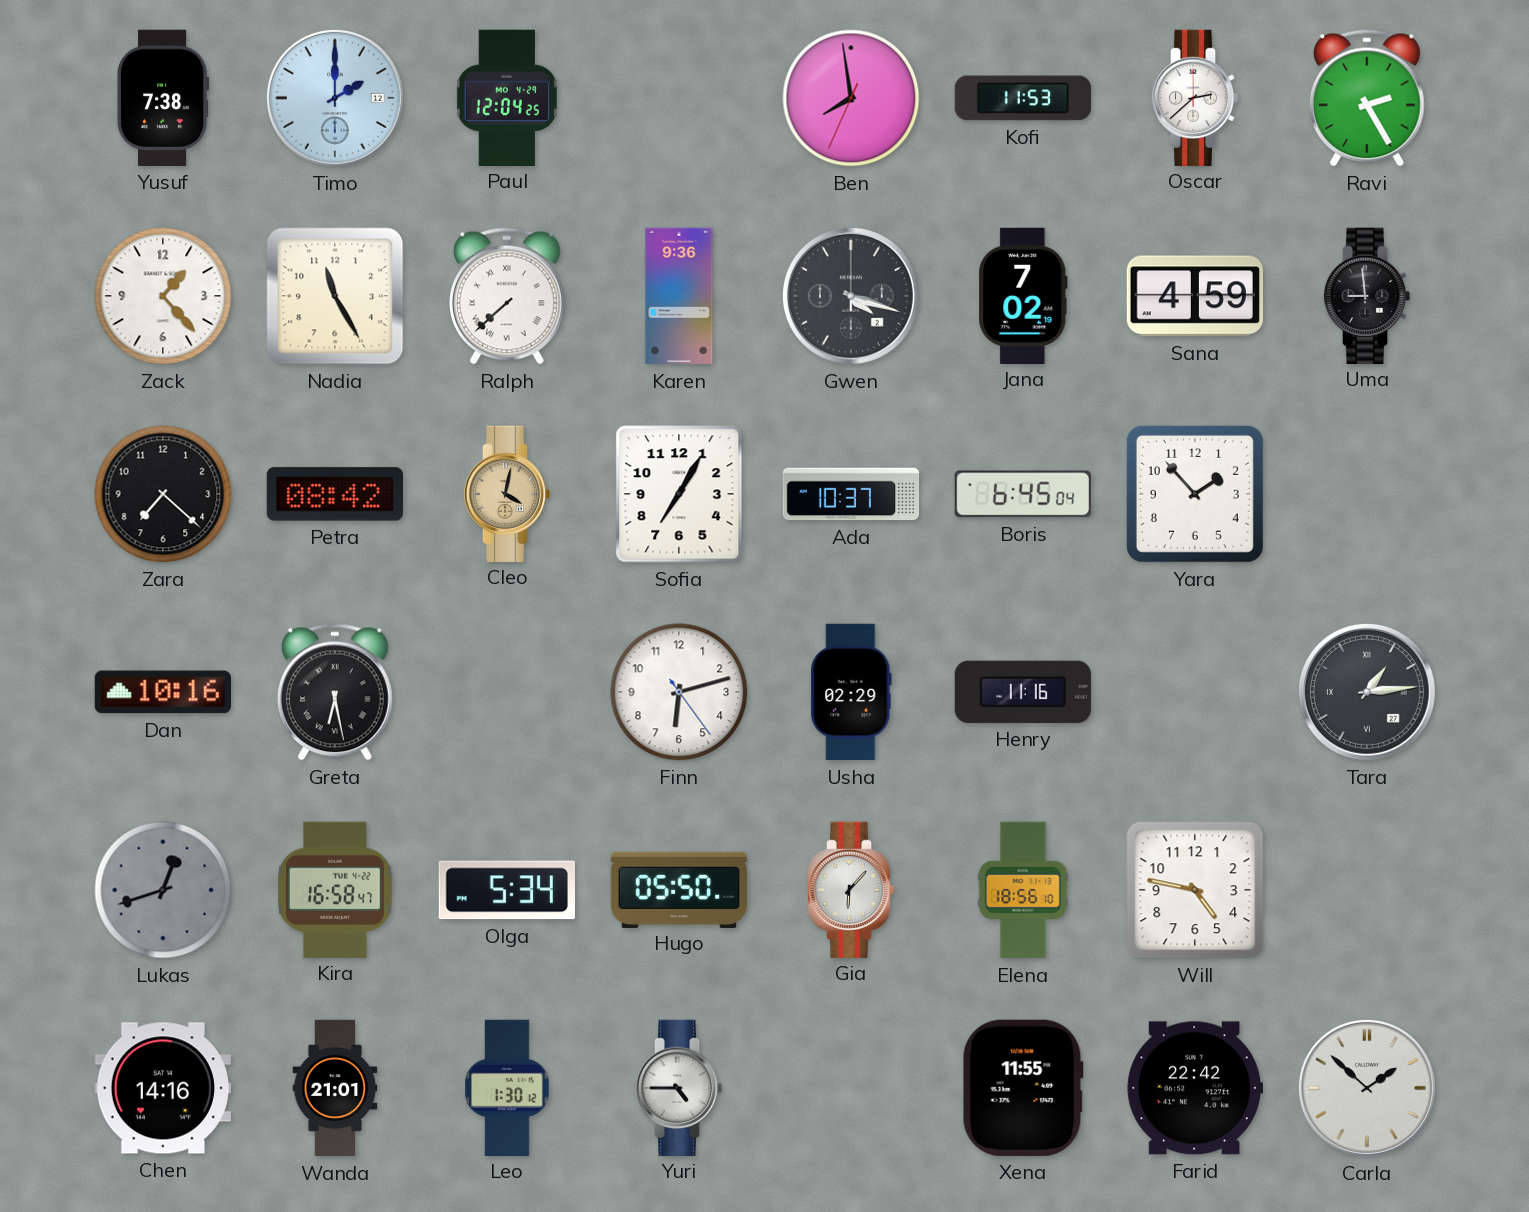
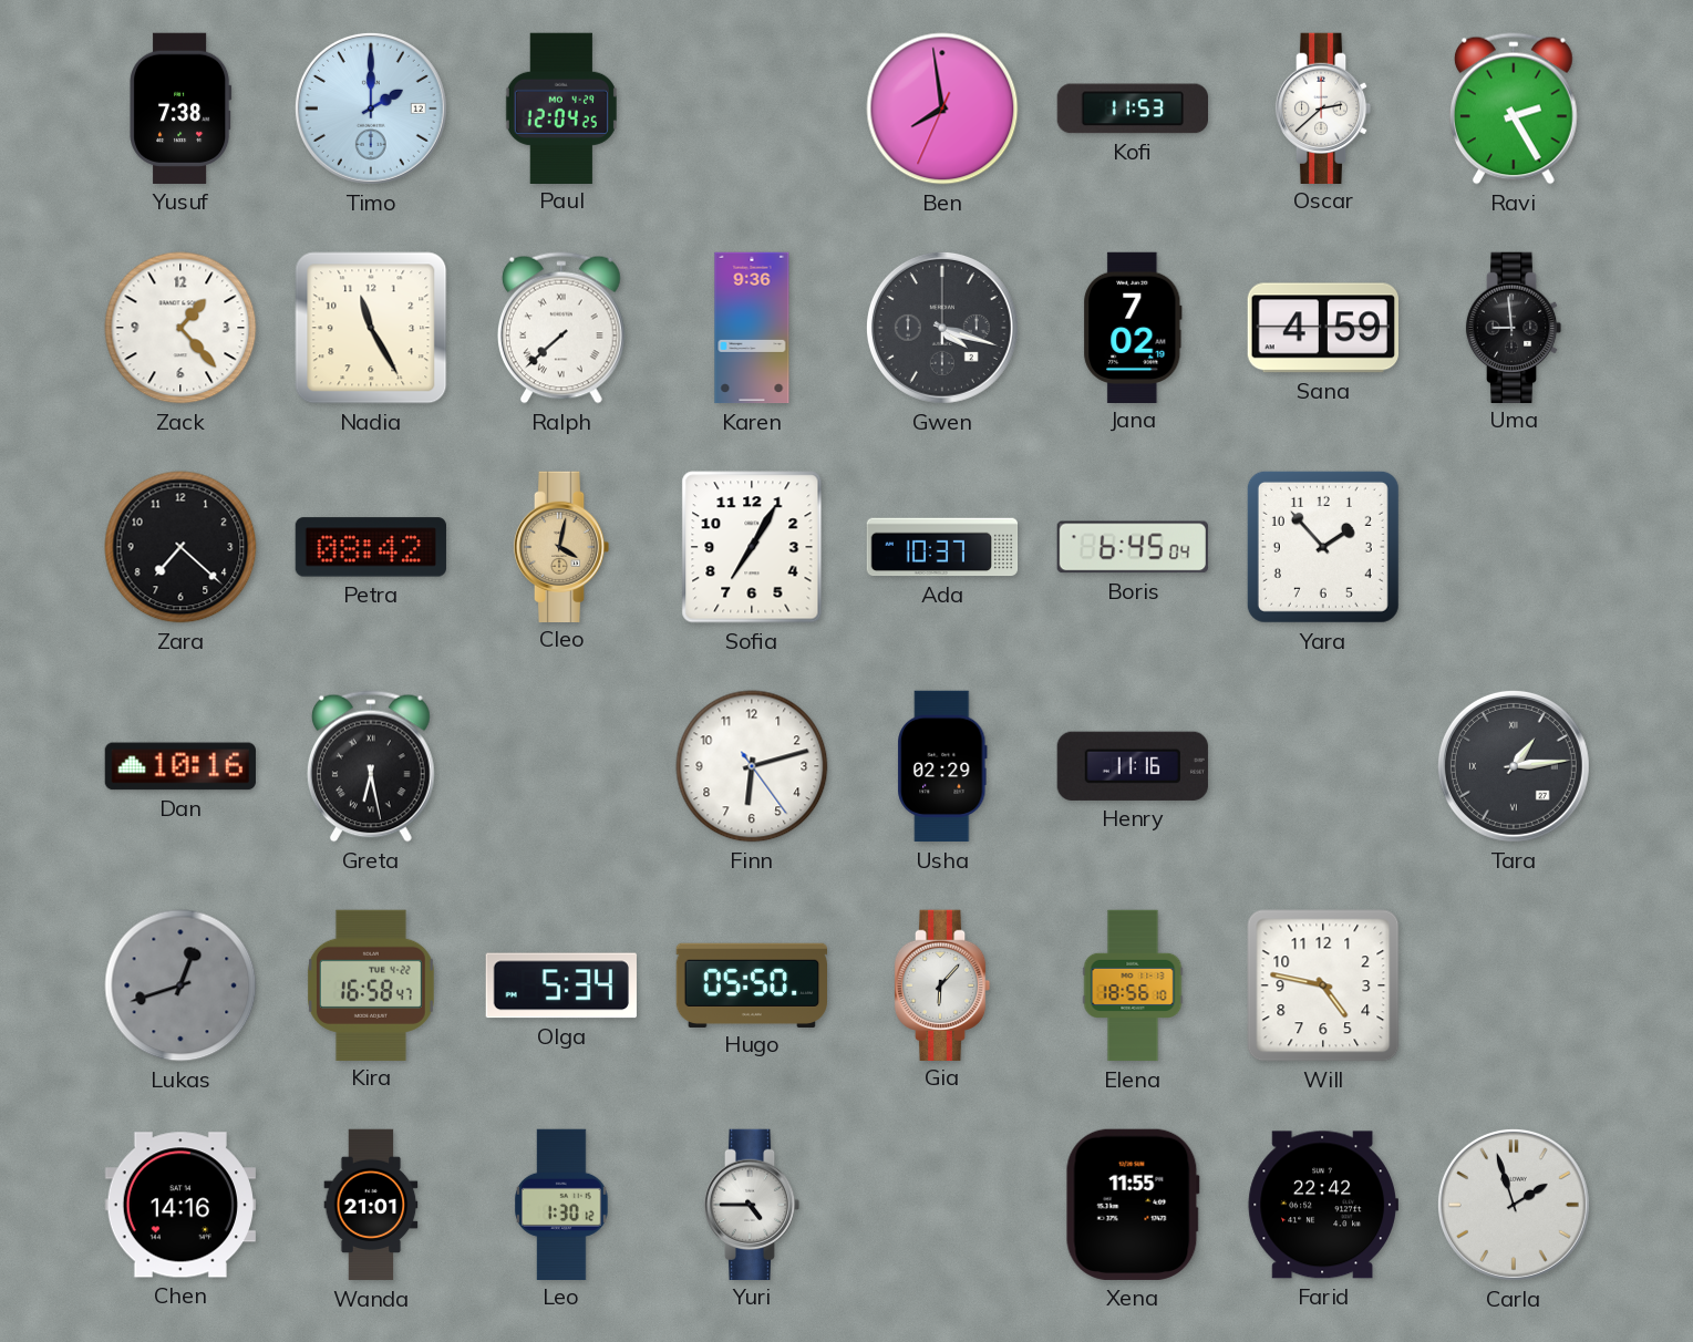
Carla: 1:52 -> 1:57
